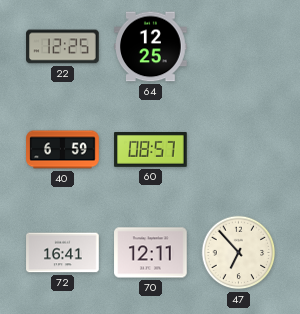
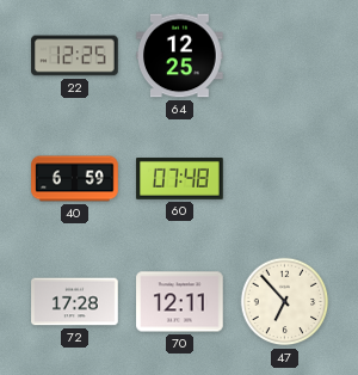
60: 08:57 -> 07:48
72: 16:41 -> 17:28
